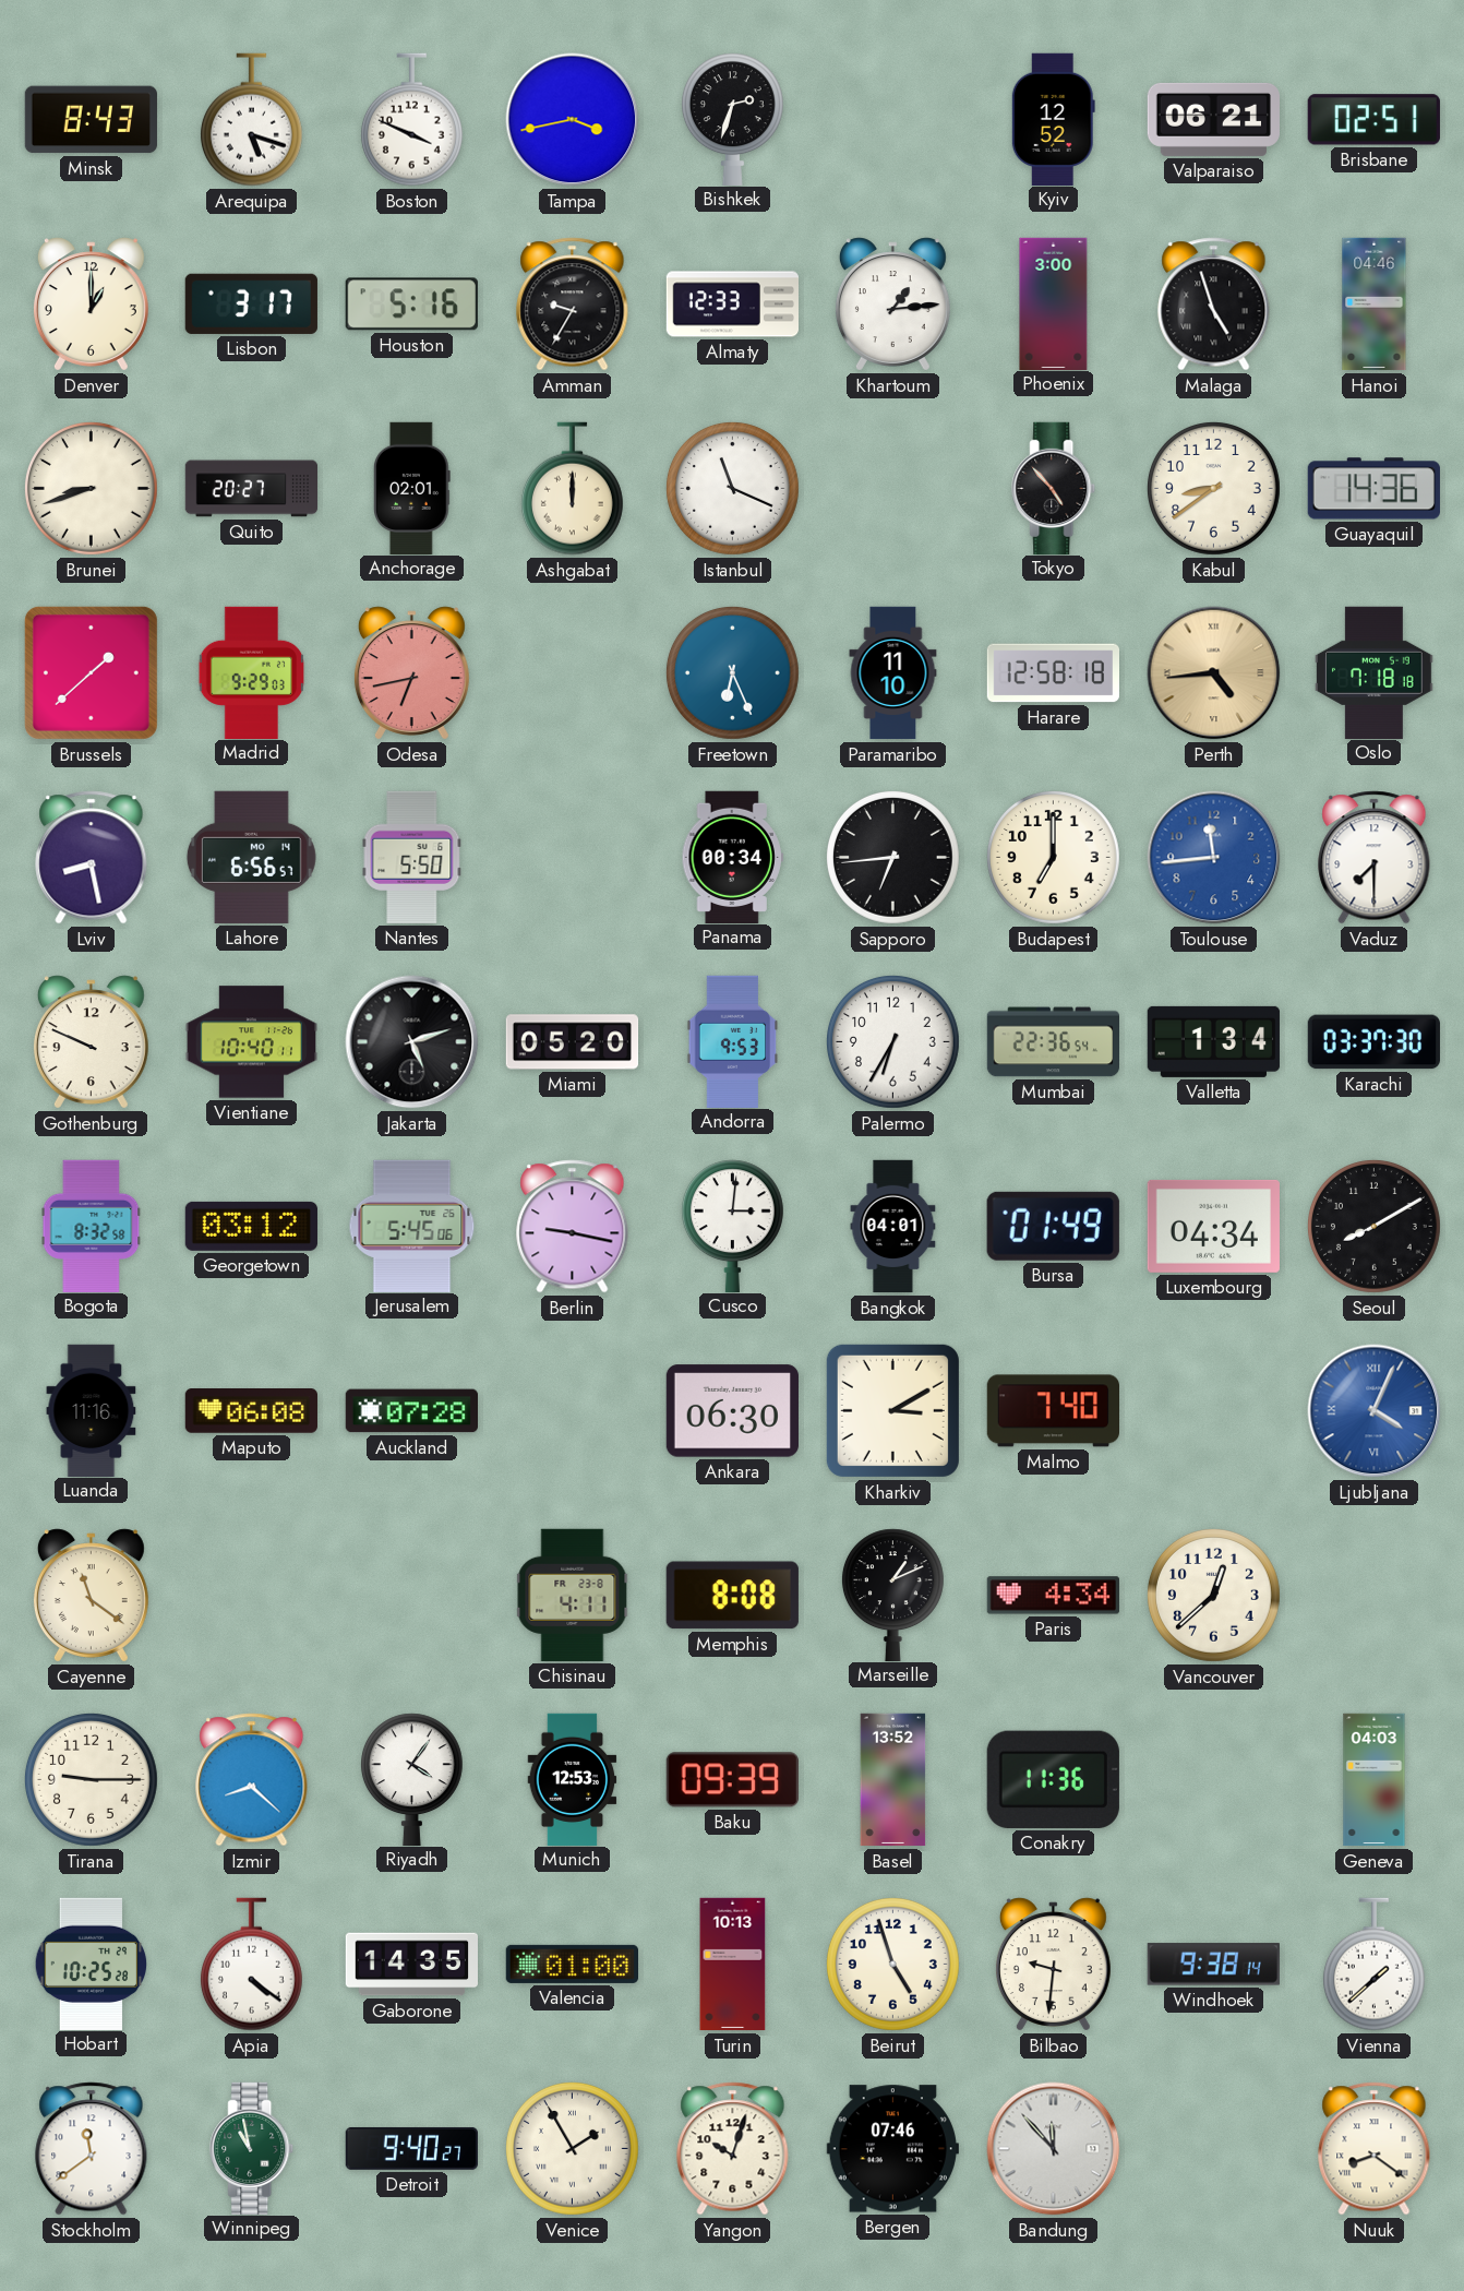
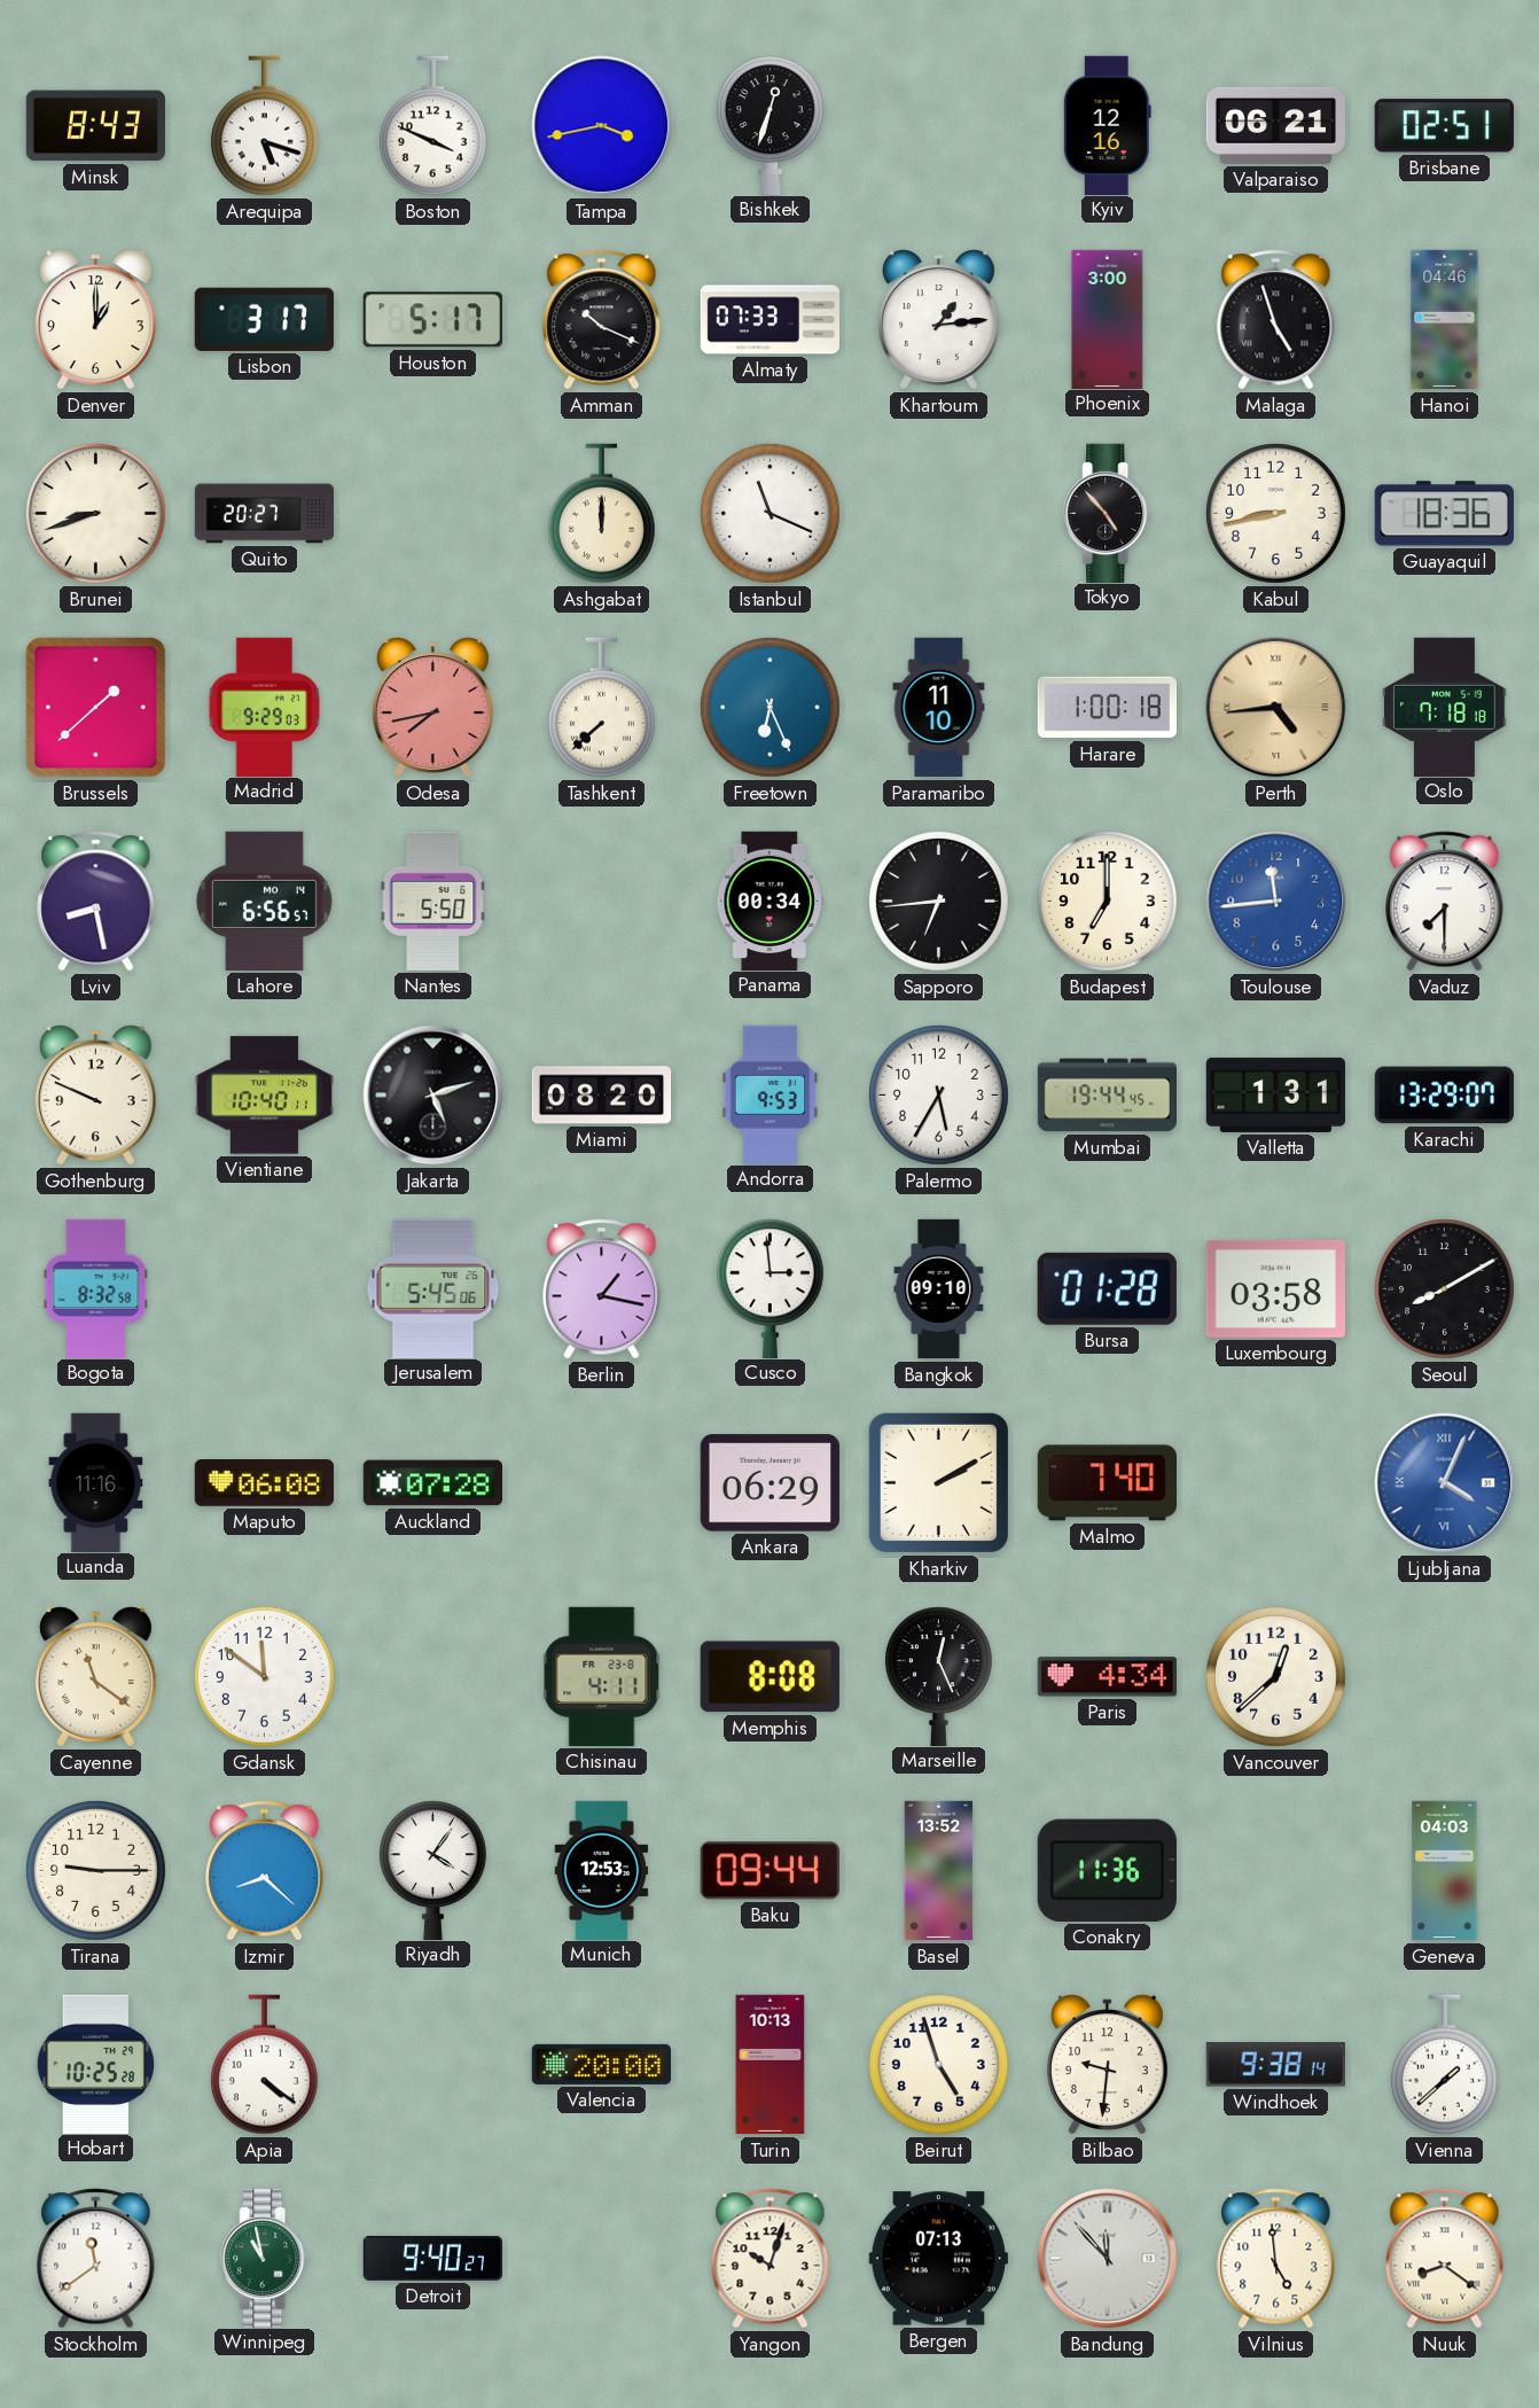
Bishkek: 2:33 -> 12:33
Kyiv: 12:52 -> 12:16
Houston: 5:16 -> 5:17
Amman: 9:35 -> 10:19
Almaty: 12:33 -> 07:33
Anchorage: 02:01 -> none
Kabul: 8:39 -> 8:43
Guayaquil: 14:36 -> 18:36
Odesa: 6:43 -> 7:43
Tashkent: none -> 7:38
Harare: 12:58 -> 1:00
Miami: 05:20 -> 08:20
Palermo: 6:35 -> 5:35
Mumbai: 22:36 -> 19:44
Valletta: 1:34 -> 1:31
Karachi: 03:37 -> 13:29
Georgetown: 03:12 -> none
Berlin: 9:17 -> 1:17
Cusco: 3:01 -> 2:59
Bangkok: 04:01 -> 09:10
Bursa: 01:49 -> 01:28
Luxembourg: 04:34 -> 03:58
Ankara: 06:30 -> 06:29
Kharkiv: 3:10 -> 2:10
Gdansk: none -> 11:51
Marseille: 1:11 -> 12:26
Baku: 09:39 -> 09:44
Gaborone: 14:35 -> none
Valencia: 01:00 -> 20:00
Venice: 1:55 -> none
Bergen: 07:46 -> 07:13
Vilnius: none -> 4:59
